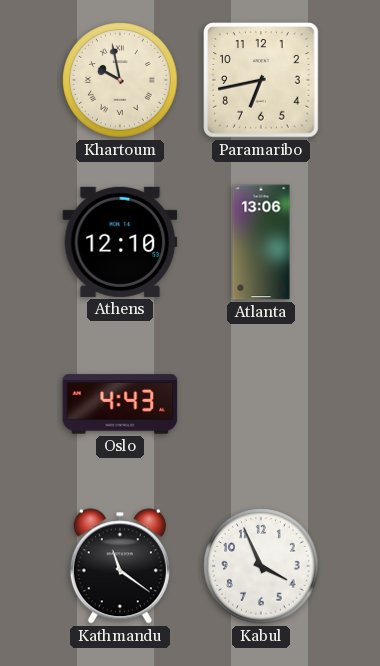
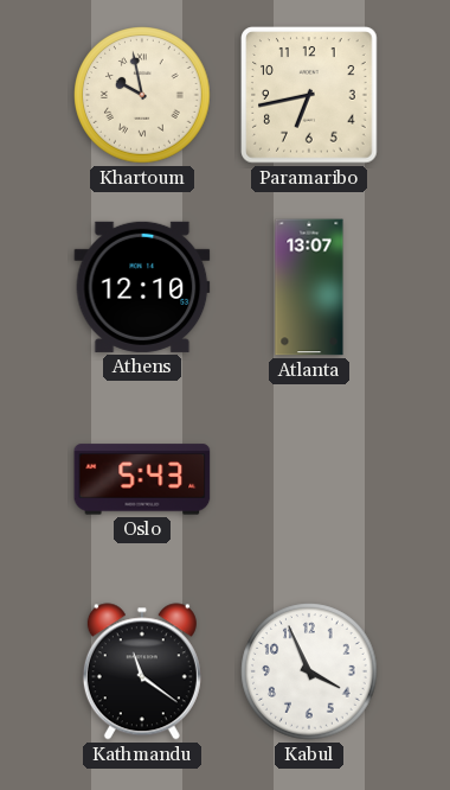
Atlanta: 13:06 -> 13:07
Oslo: 4:43 -> 5:43
